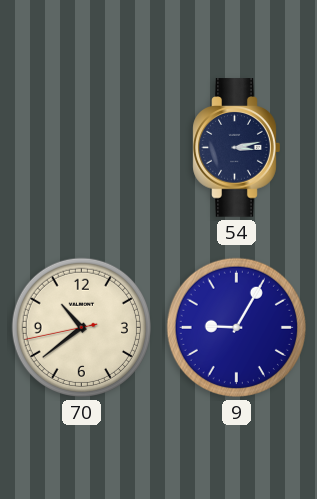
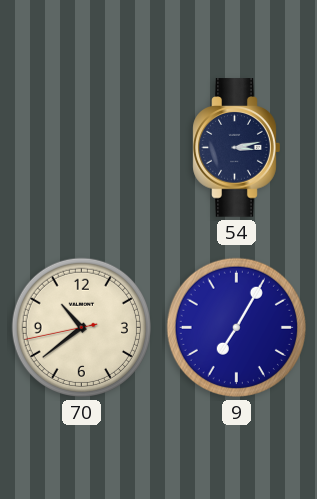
9: 9:05 -> 7:05
